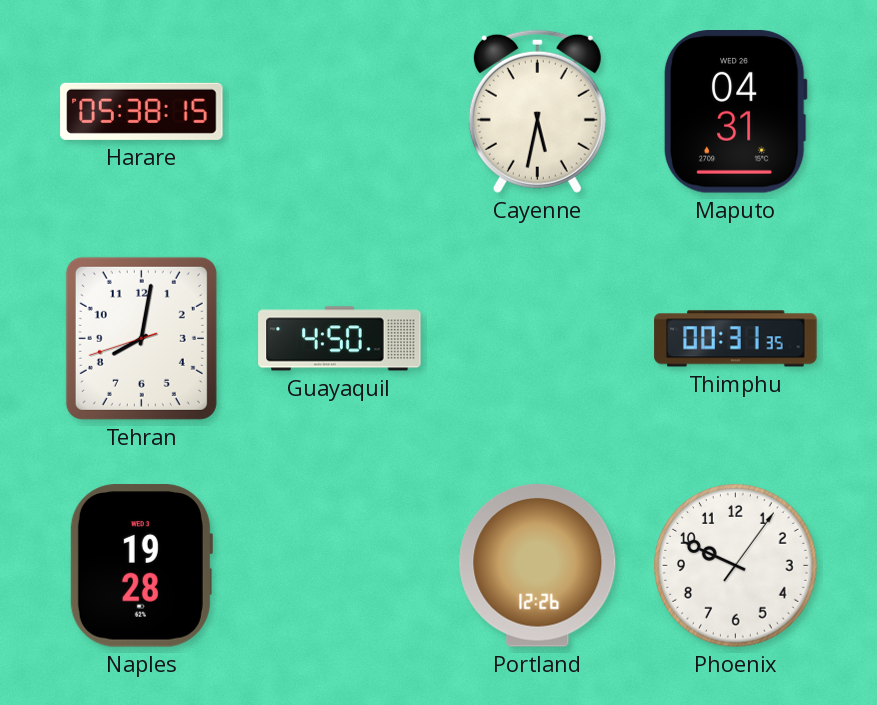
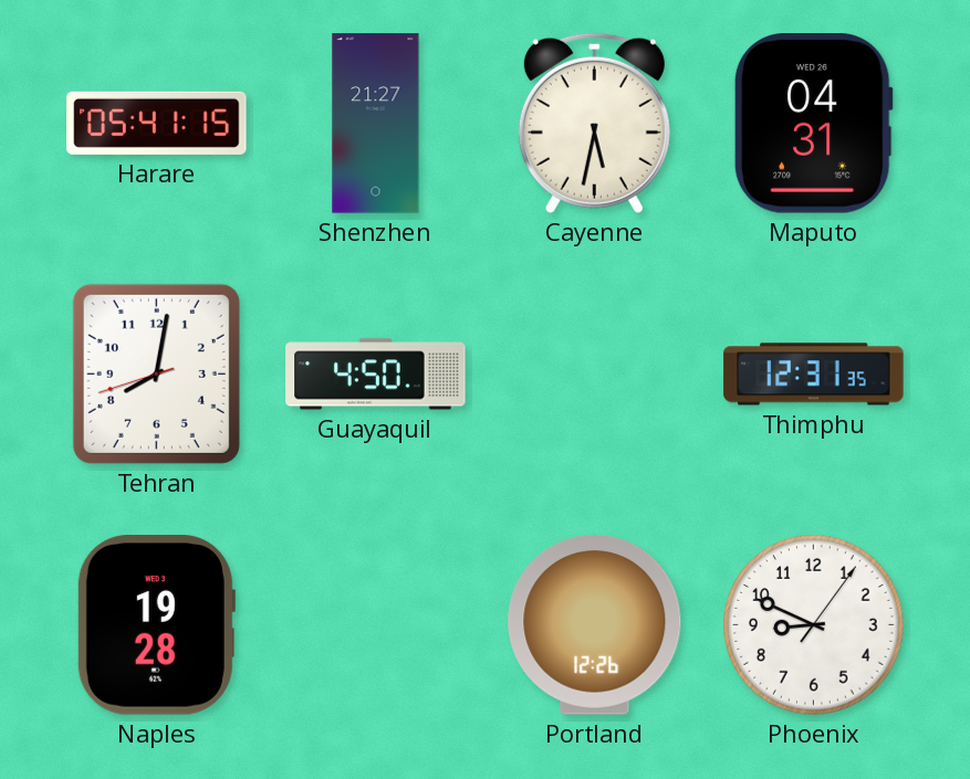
Harare: 05:38 -> 05:41
Shenzhen: none -> 21:27
Thimphu: 00:31 -> 12:31
Phoenix: 9:49 -> 8:49
